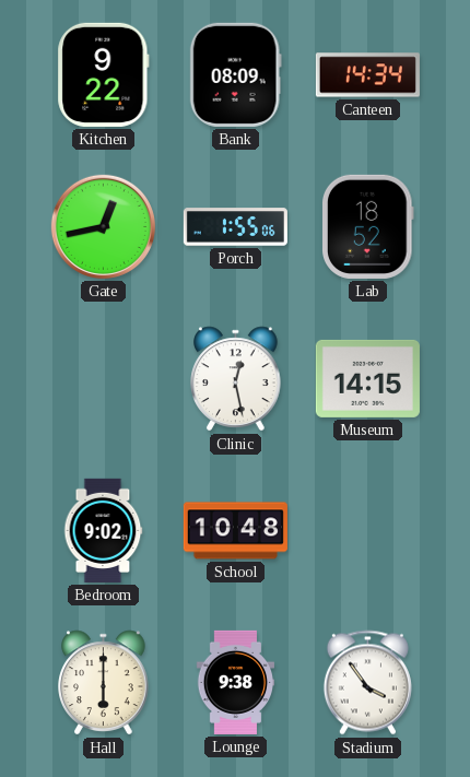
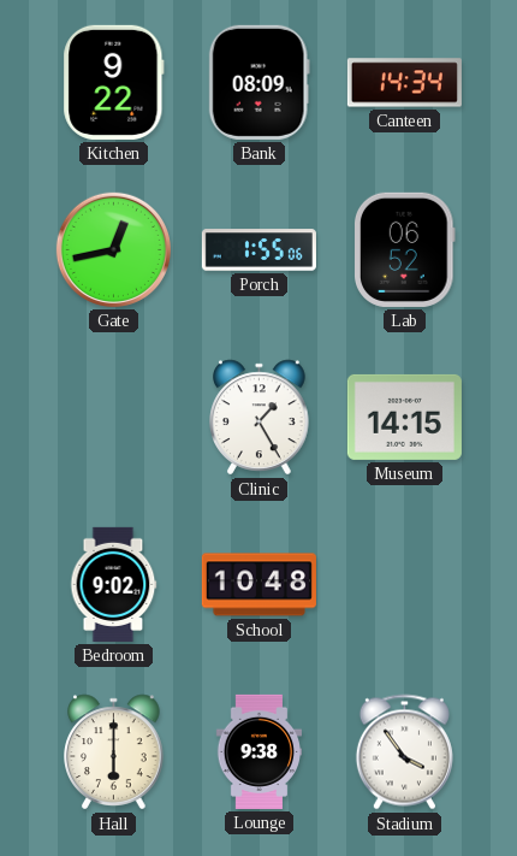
Lab: 18:52 -> 06:52
Clinic: 12:28 -> 1:25
